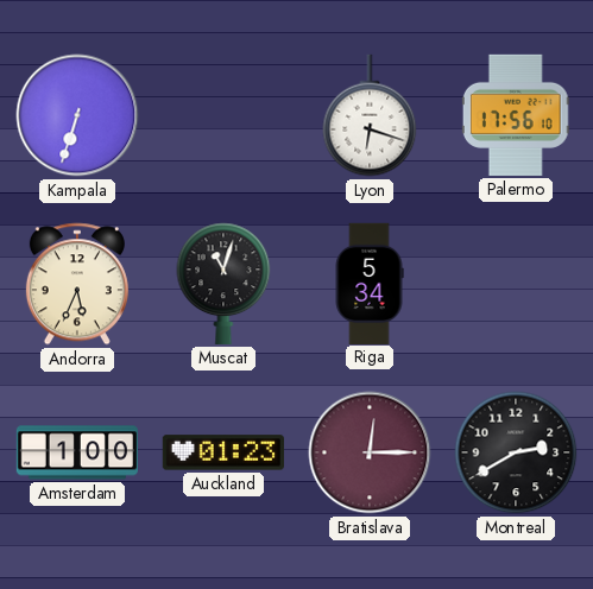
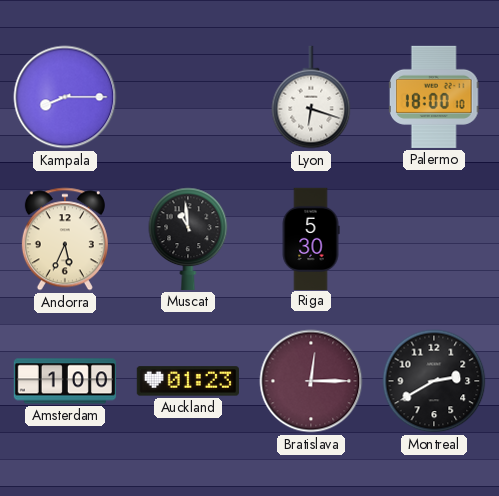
Kampala: 6:33 -> 8:15
Palermo: 17:56 -> 18:00
Muscat: 11:03 -> 10:59
Riga: 5:34 -> 5:30
